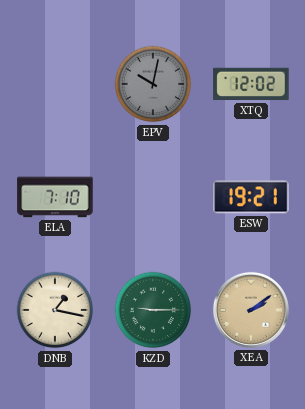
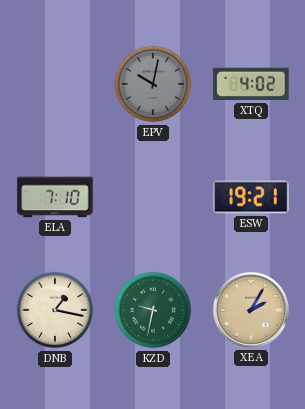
XTQ: 12:02 -> 4:02
KZD: 9:15 -> 9:32
XEA: 2:09 -> 2:05
